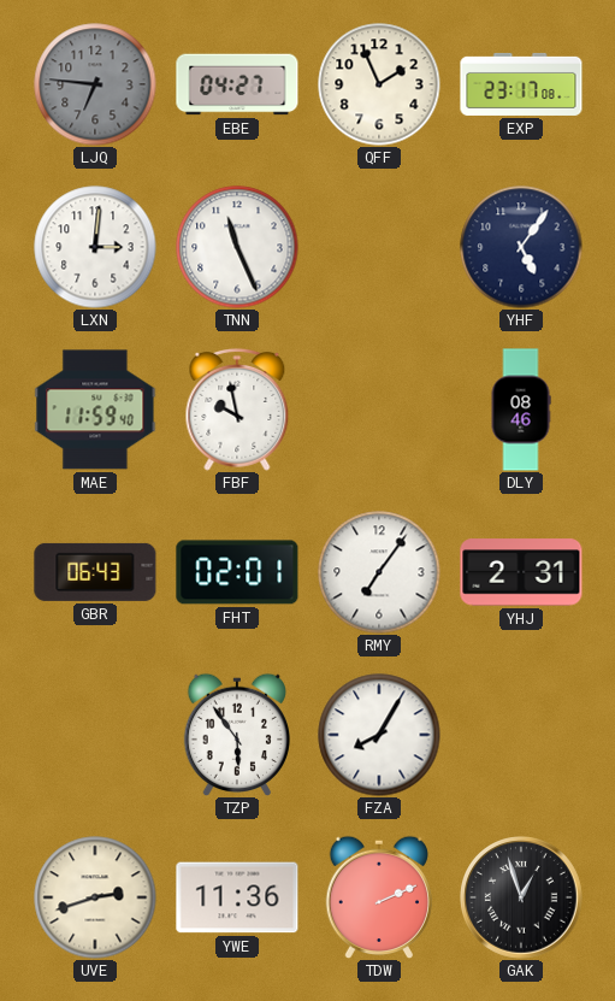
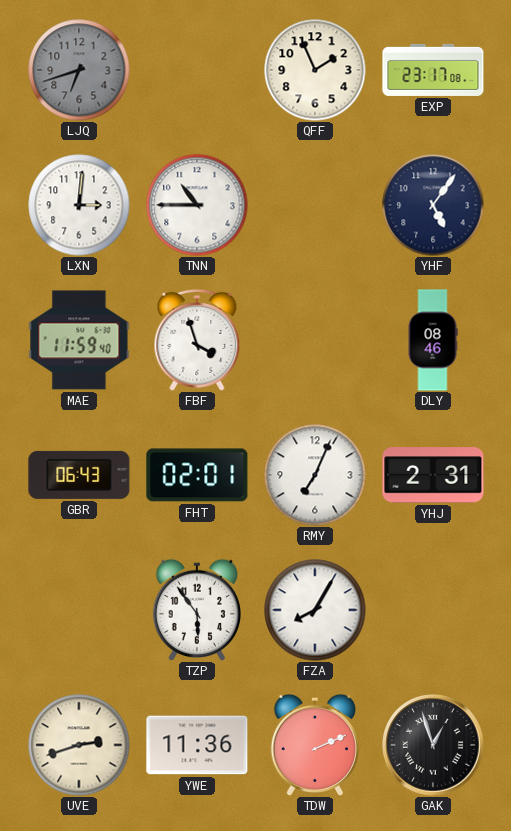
LJQ: 6:46 -> 6:42
EBE: 04:27 -> none
TNN: 11:26 -> 10:45
FBF: 9:58 -> 3:57
RMY: 7:06 -> 7:04
